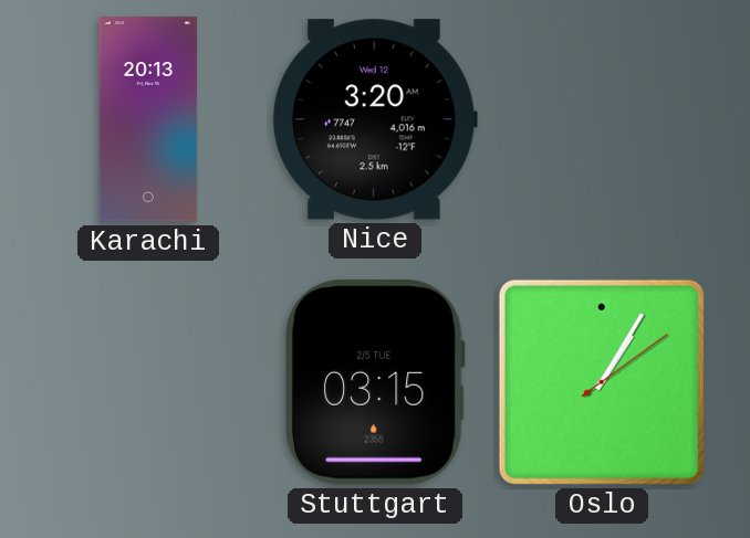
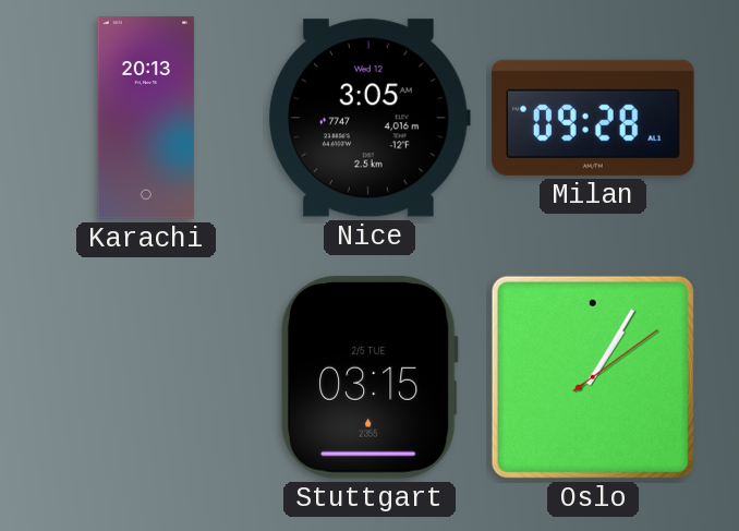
Nice: 3:20 -> 3:05
Milan: none -> 09:28
